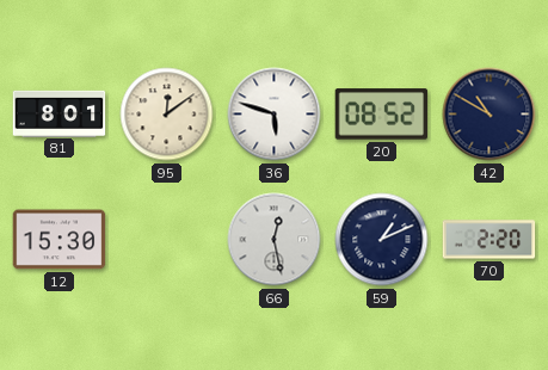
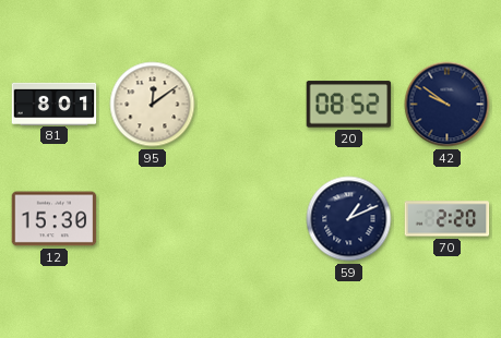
36: 5:48 -> none
42: 10:50 -> 9:51
66: 12:28 -> none
